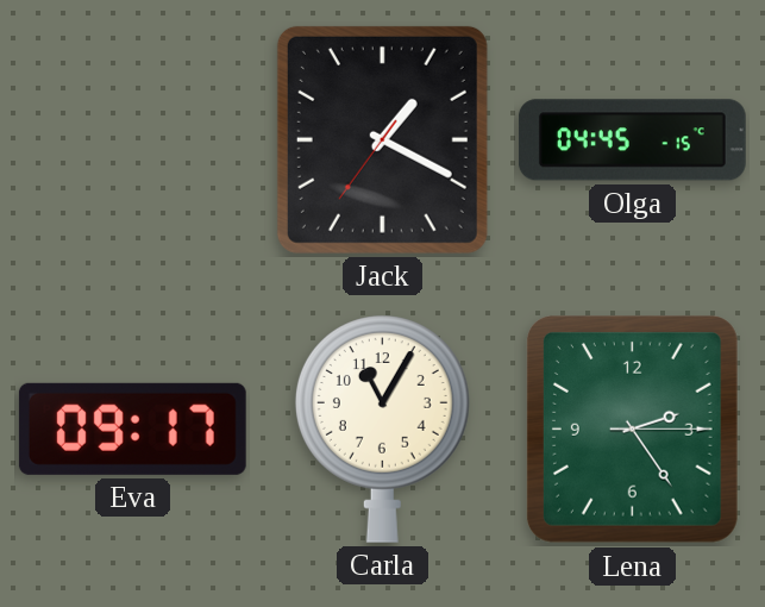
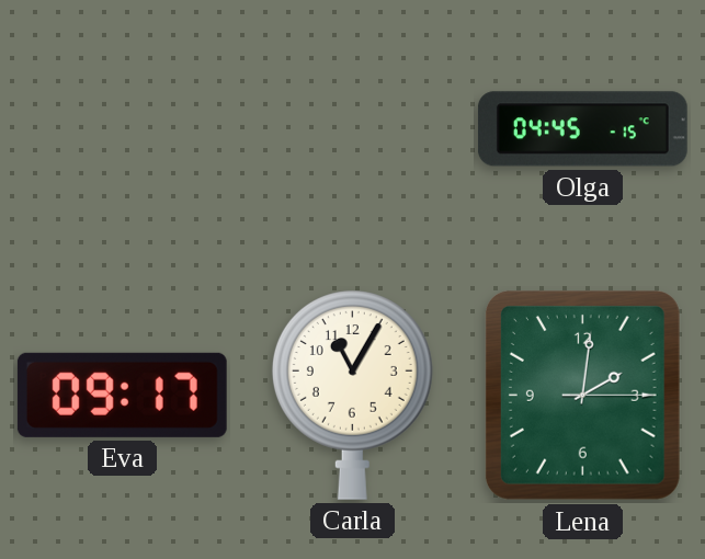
Jack: 1:19 -> none
Lena: 2:24 -> 2:01
